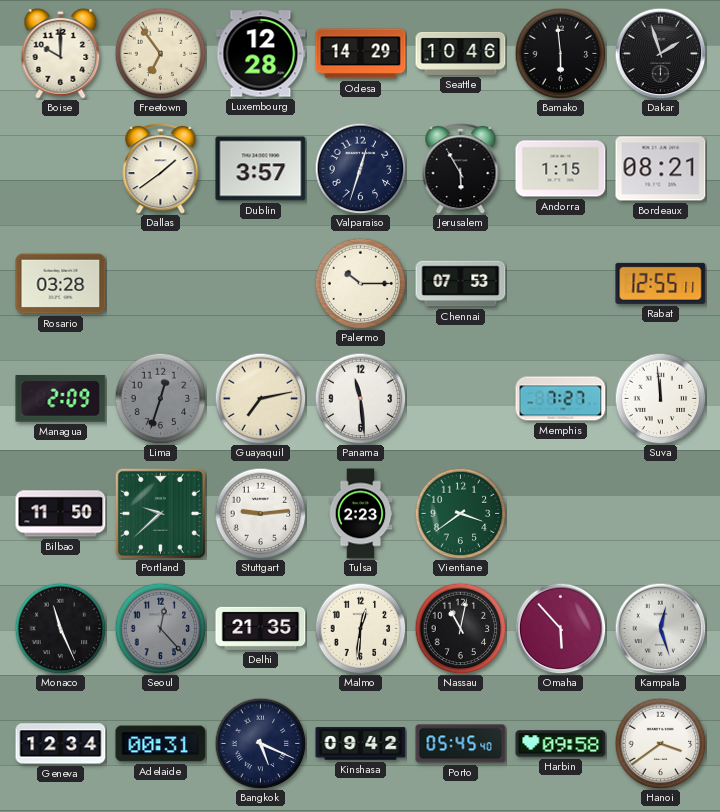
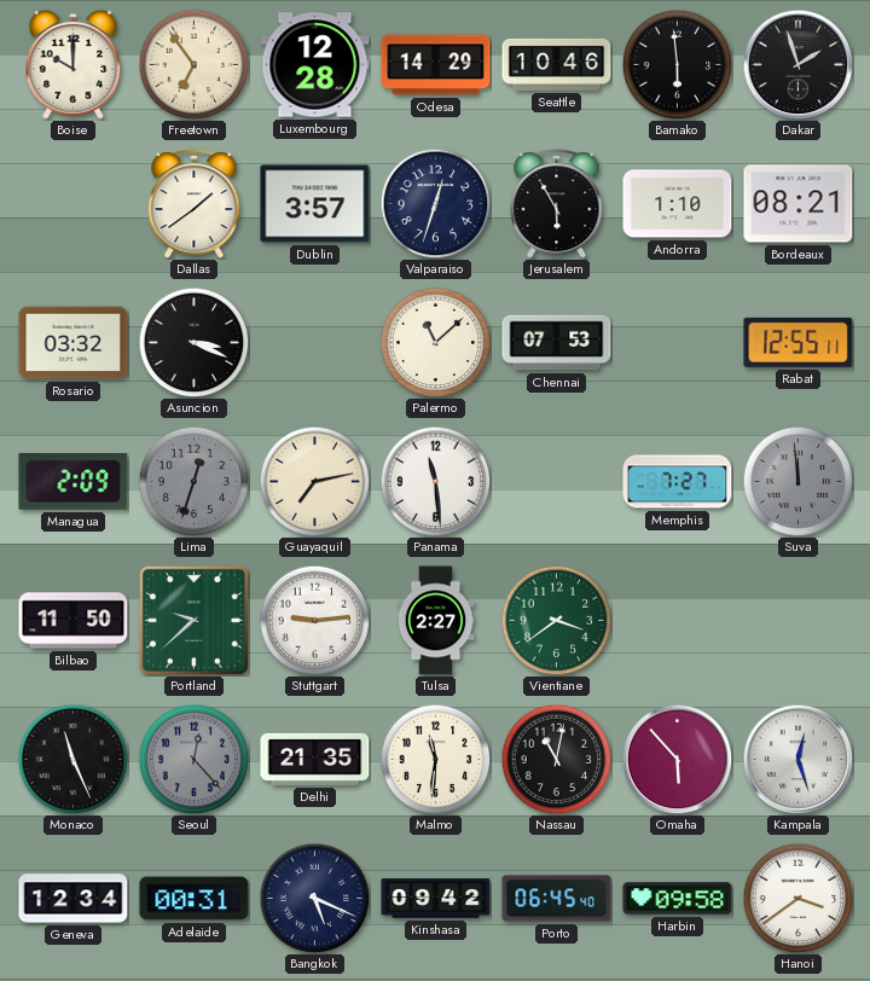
Andorra: 1:15 -> 1:10
Rosario: 03:28 -> 03:32
Asuncion: none -> 3:19
Palermo: 10:15 -> 11:08
Suva dial: white -> grey
Tulsa: 2:23 -> 2:27
Malmo: 12:31 -> 11:31
Porto: 05:45 -> 06:45
